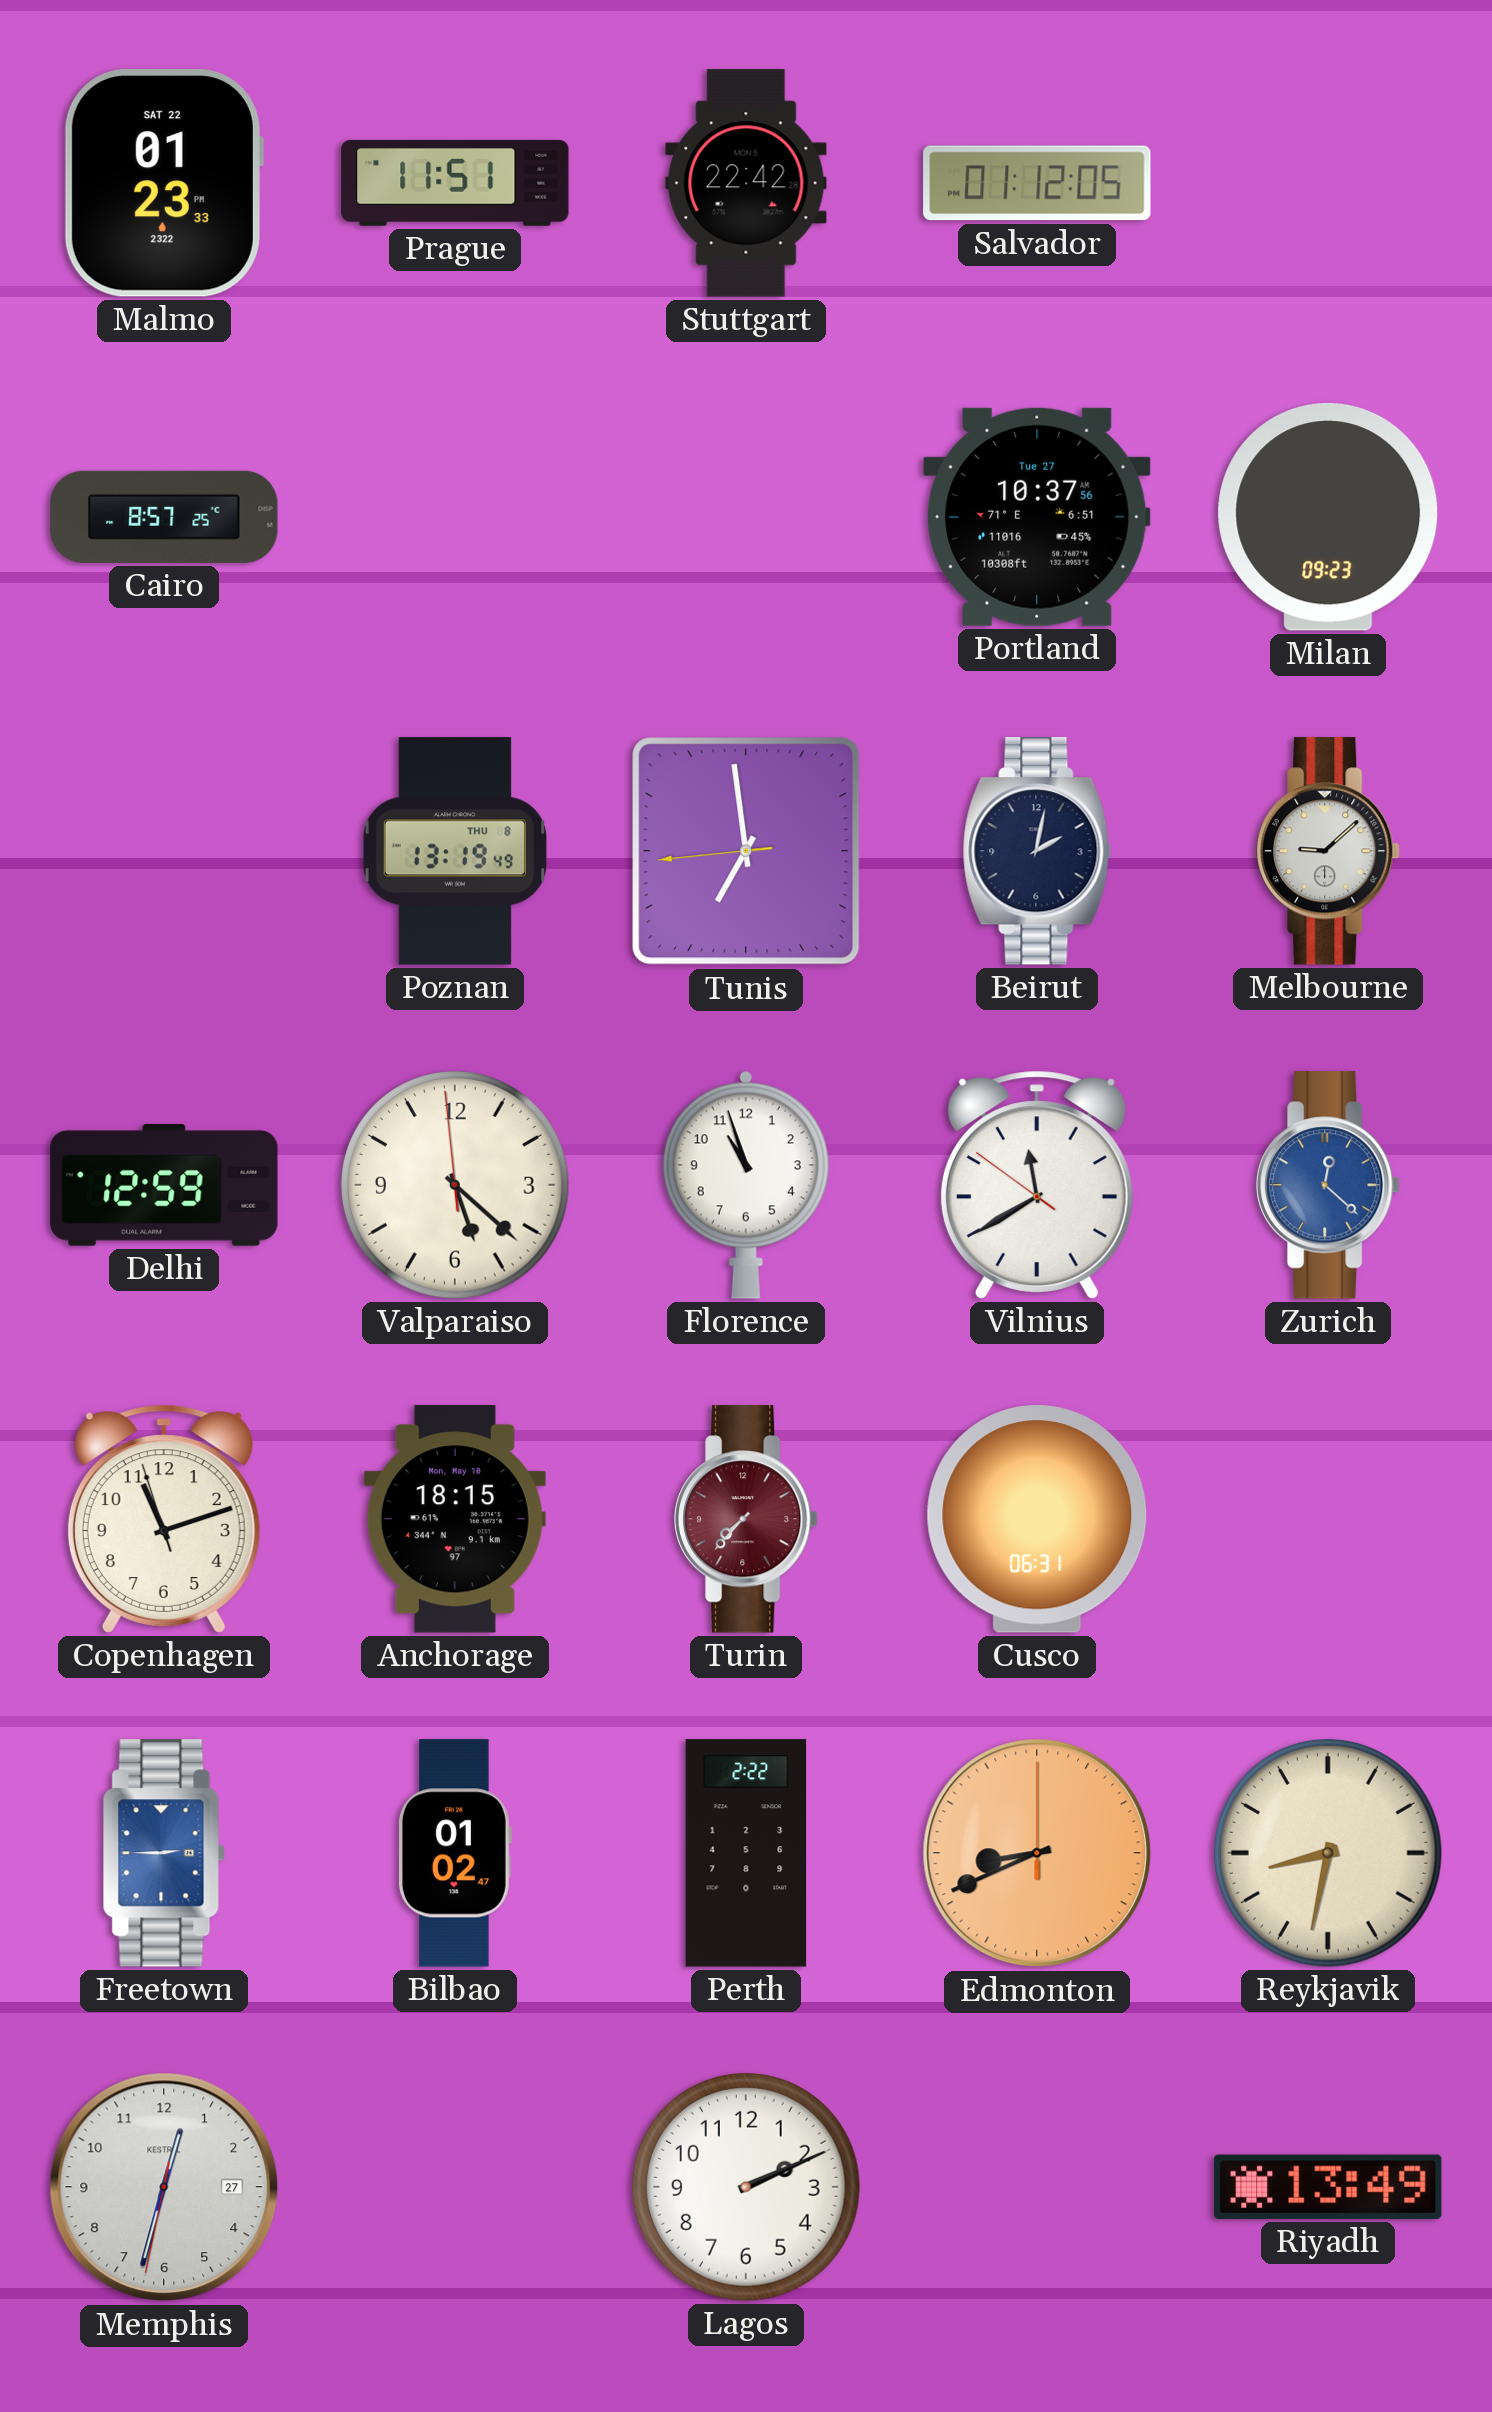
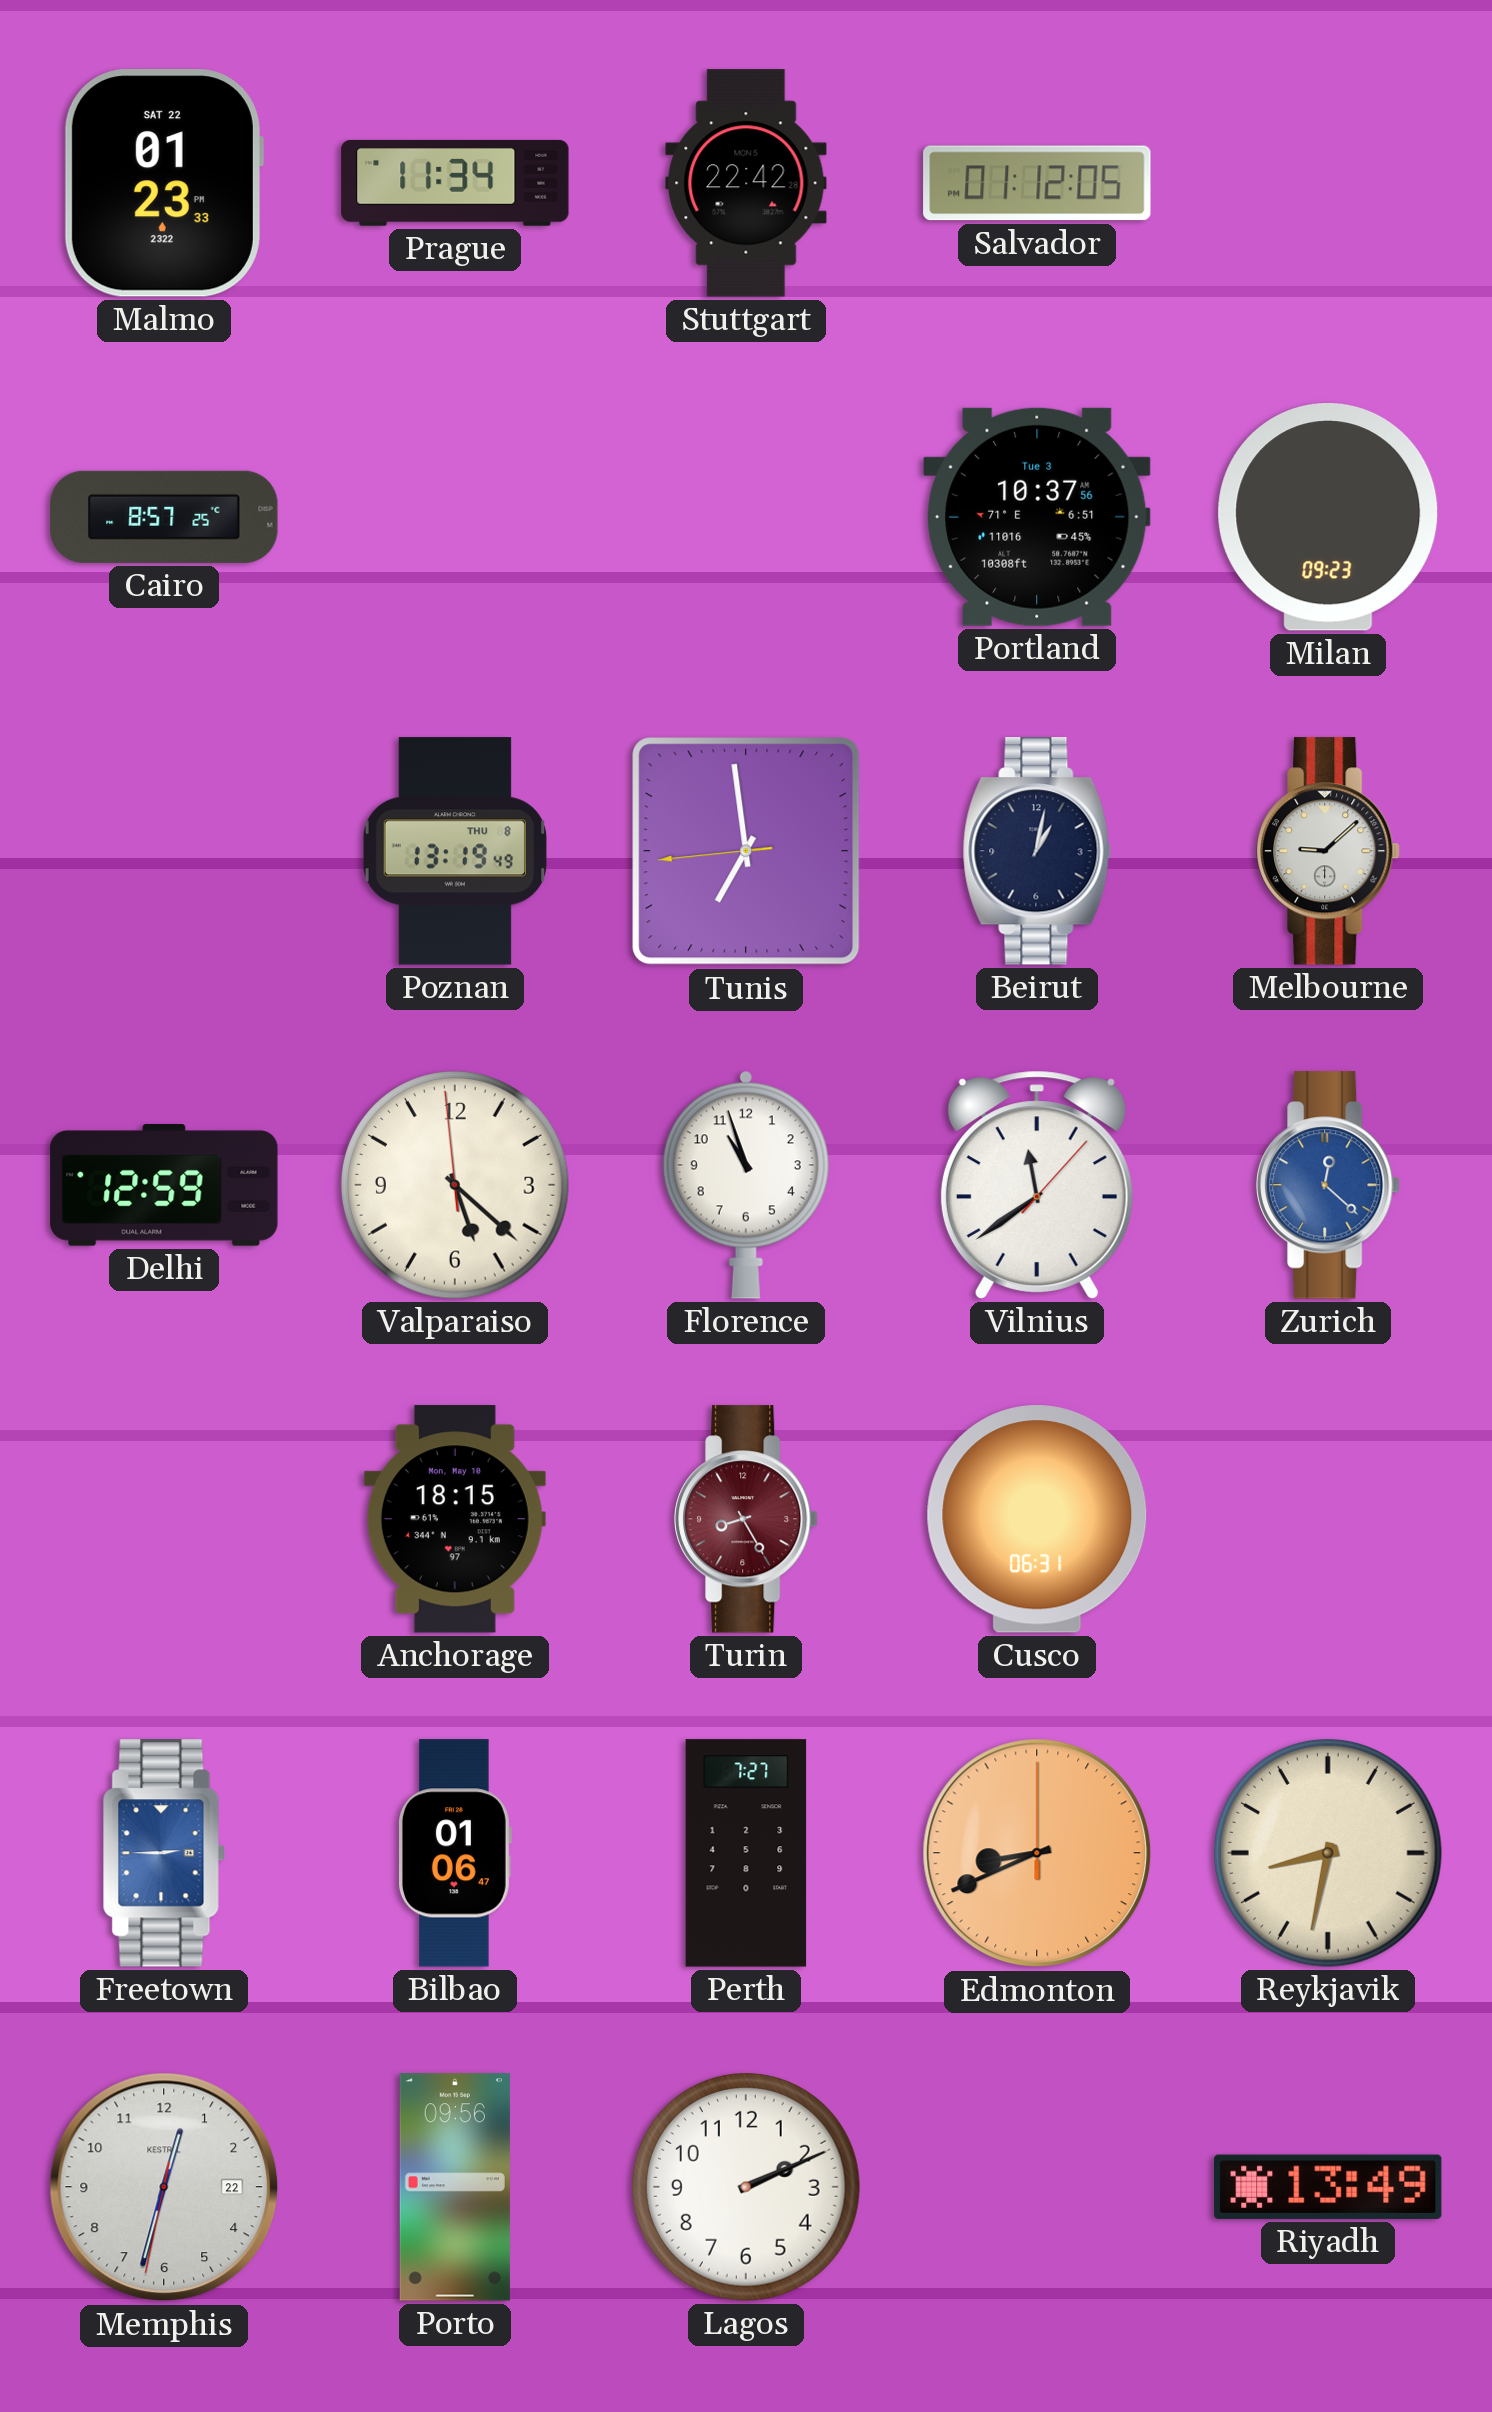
Prague: 11:51 -> 11:34
Portland date: Tue 27 -> Tue 3
Beirut: 2:02 -> 1:02
Vilnius: 11:39:51 -> 11:39:07
Copenhagen: 11:11 -> none
Turin: 7:37 -> 8:25
Bilbao: 01:02 -> 01:06
Perth: 2:22 -> 7:27
Memphis date: 27 -> 22
Porto: none -> 09:56
